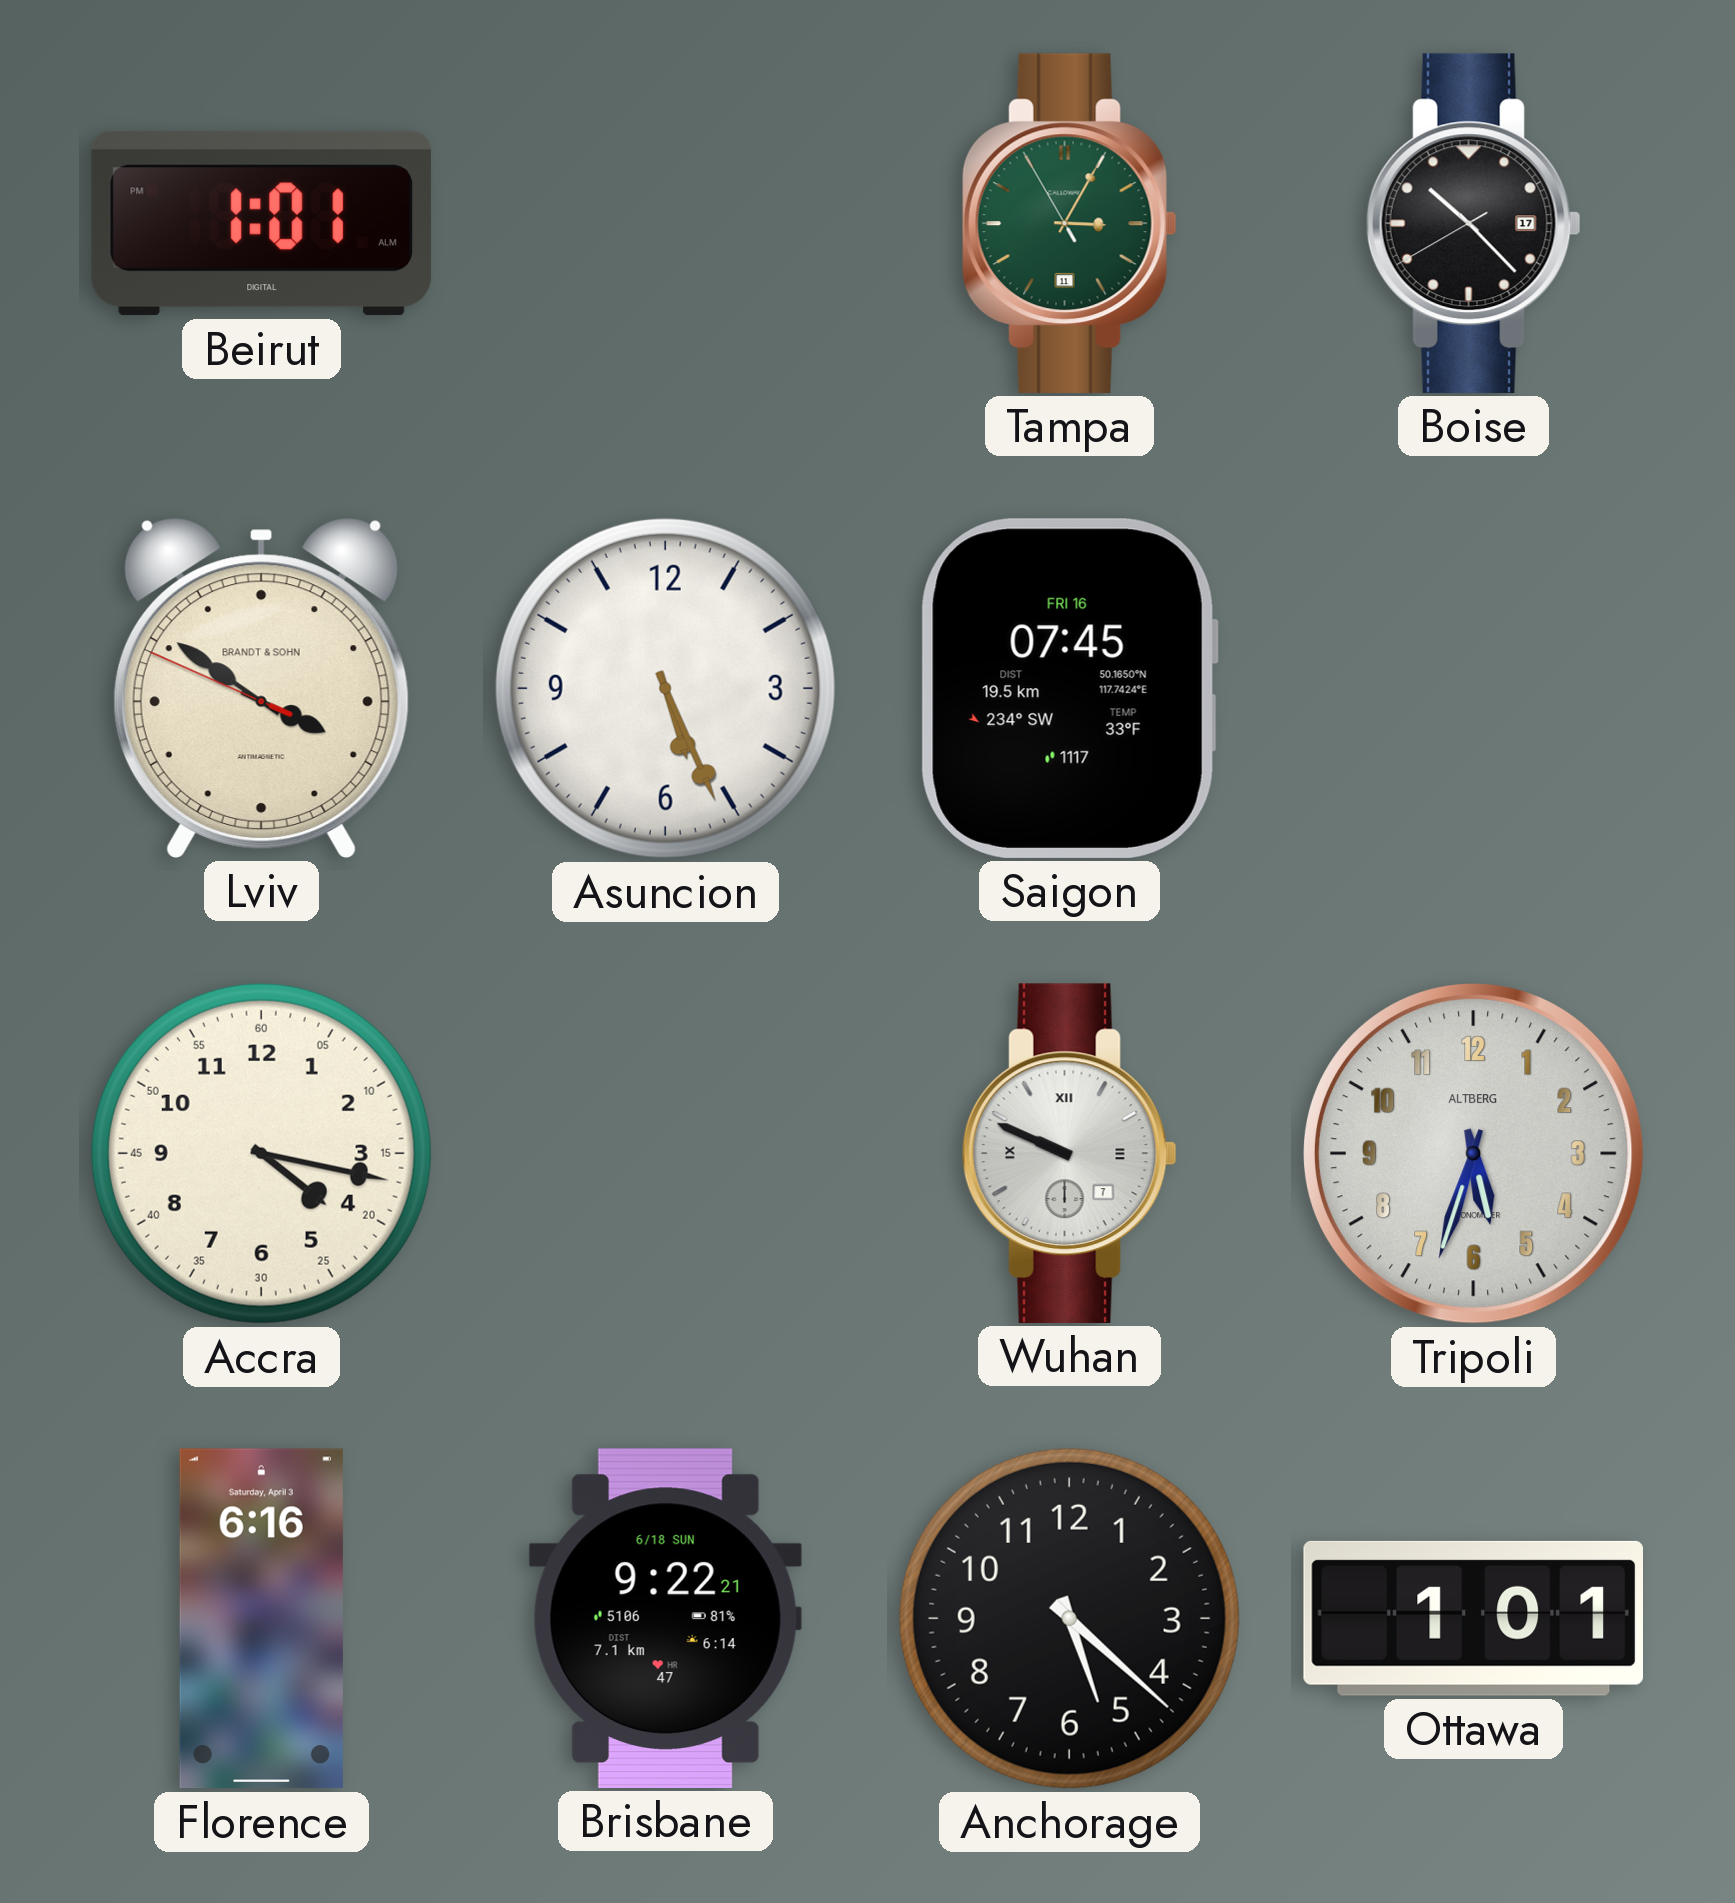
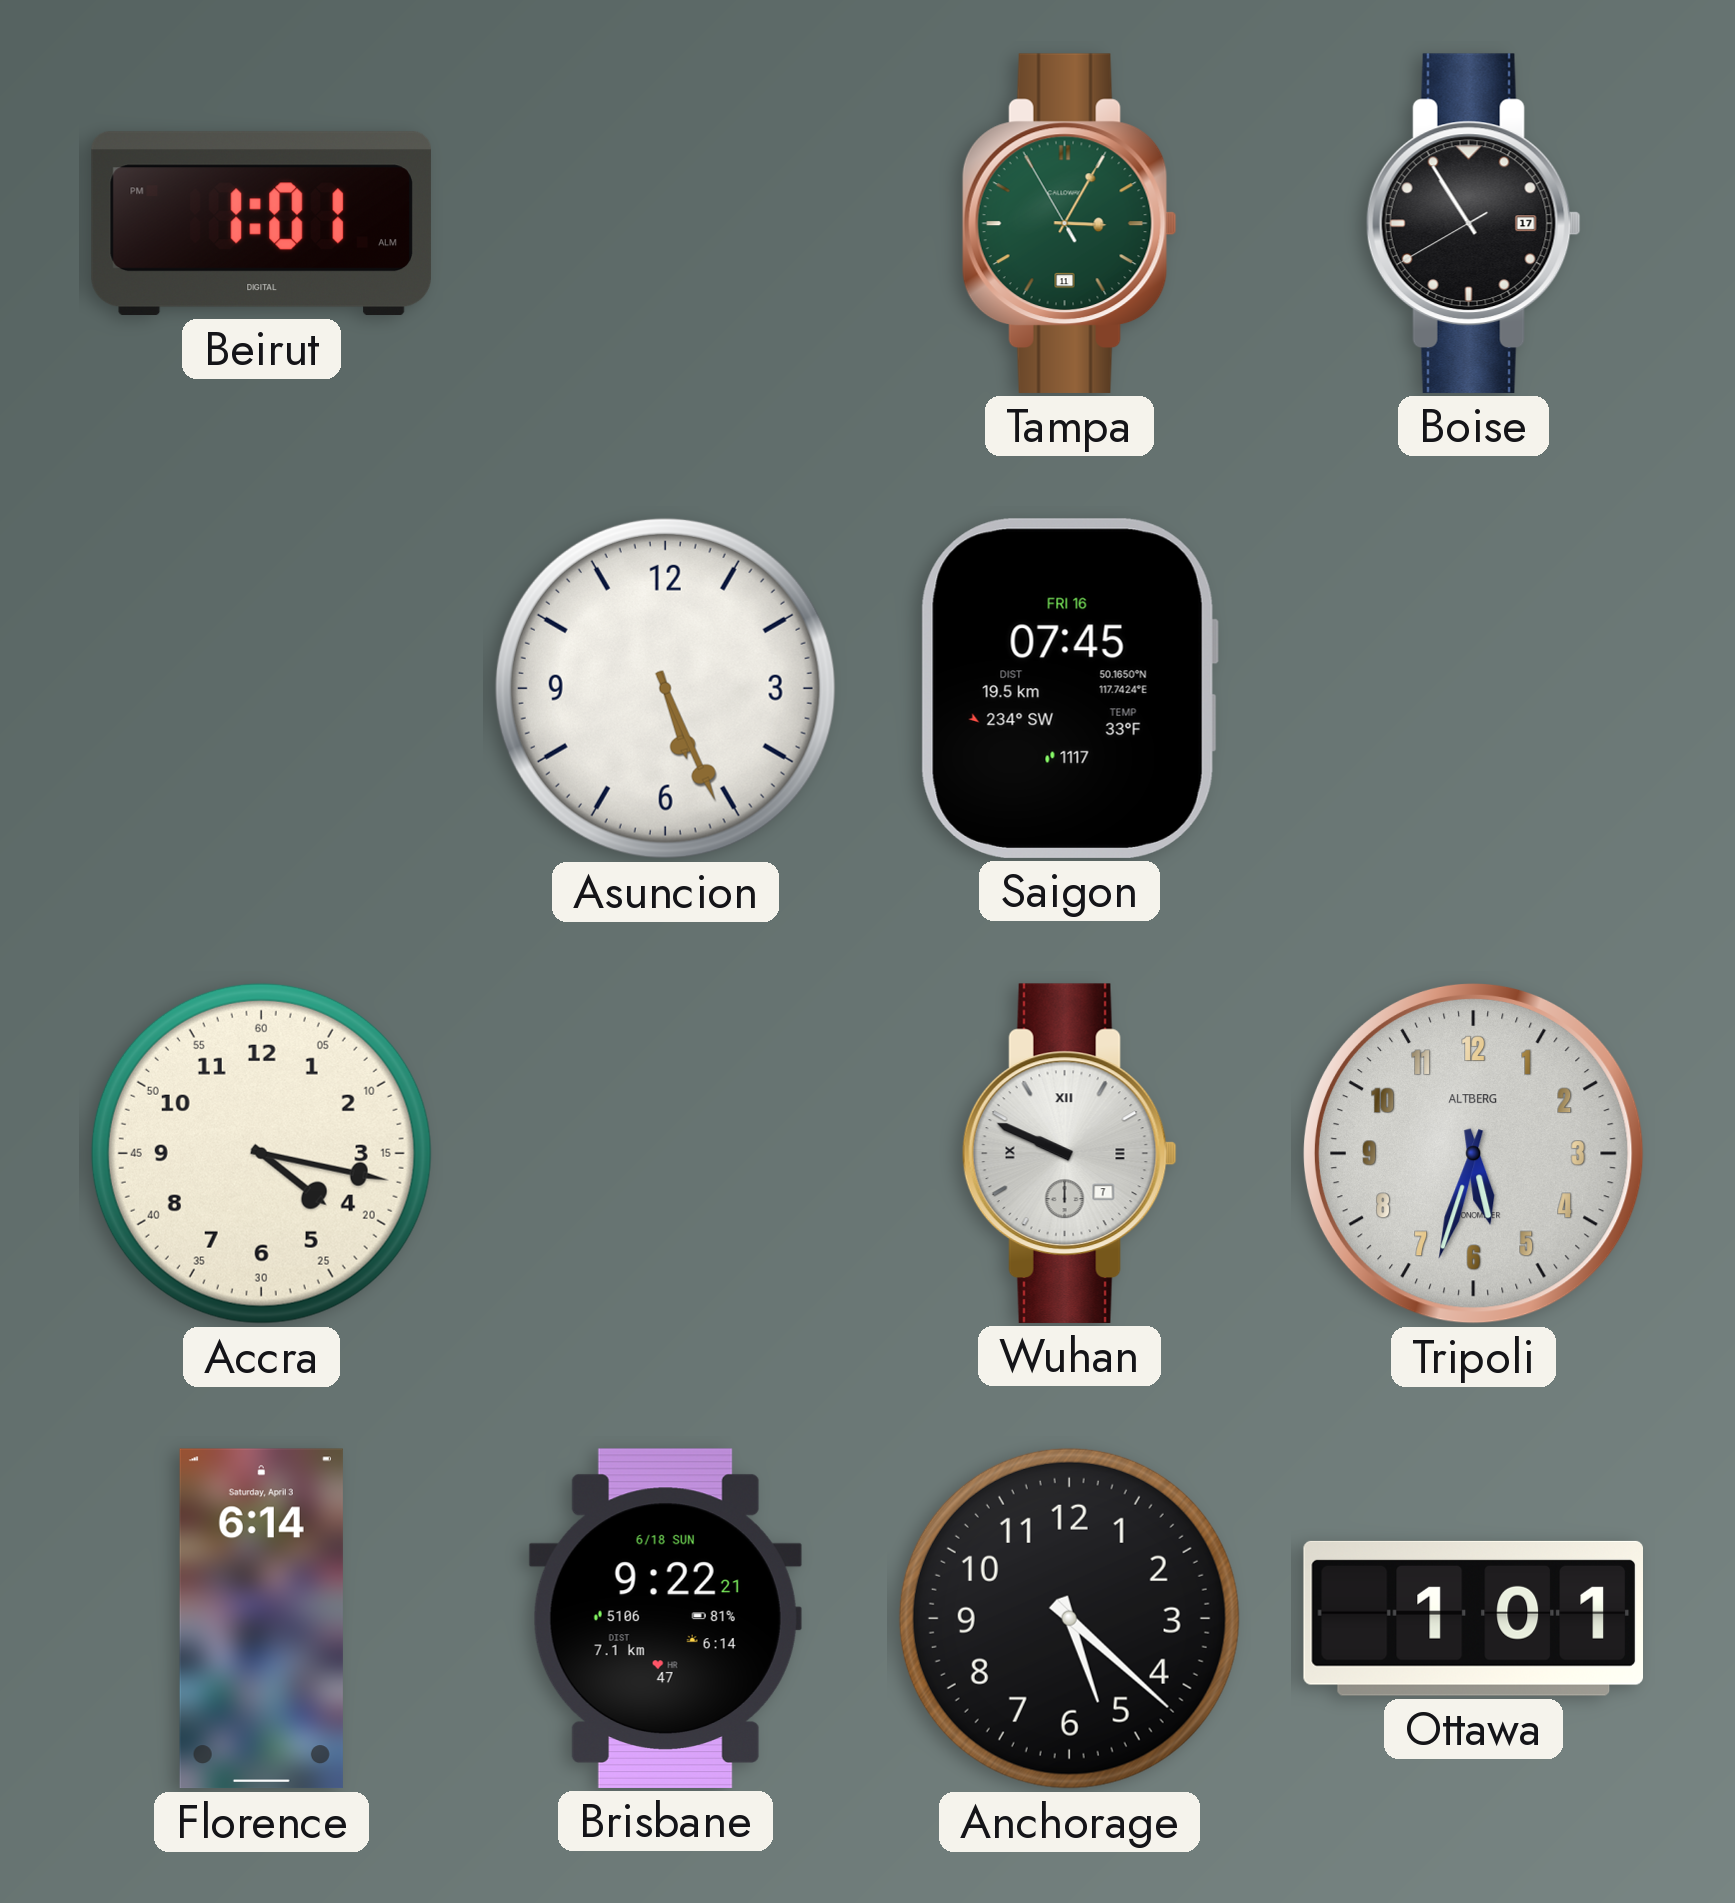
Boise: 10:22 -> 10:54
Lviv: 3:50 -> none
Florence: 6:16 -> 6:14
